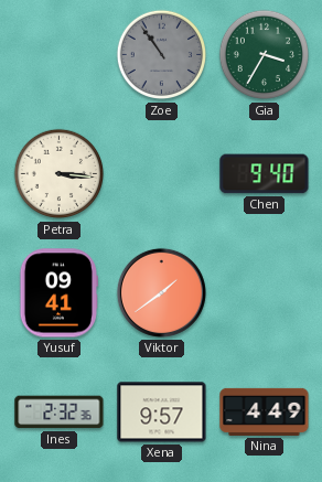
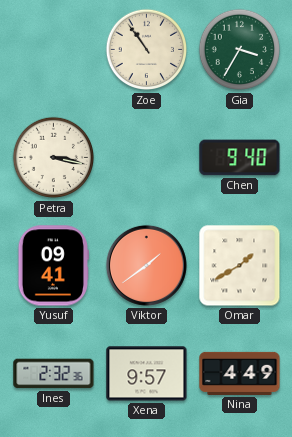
Zoe dial: grey -> cream
Petra: 3:16 -> 3:17
Omar: none -> 1:40
